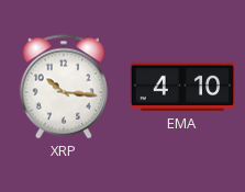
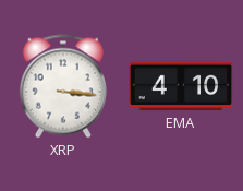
XRP: 10:16 -> 3:16
